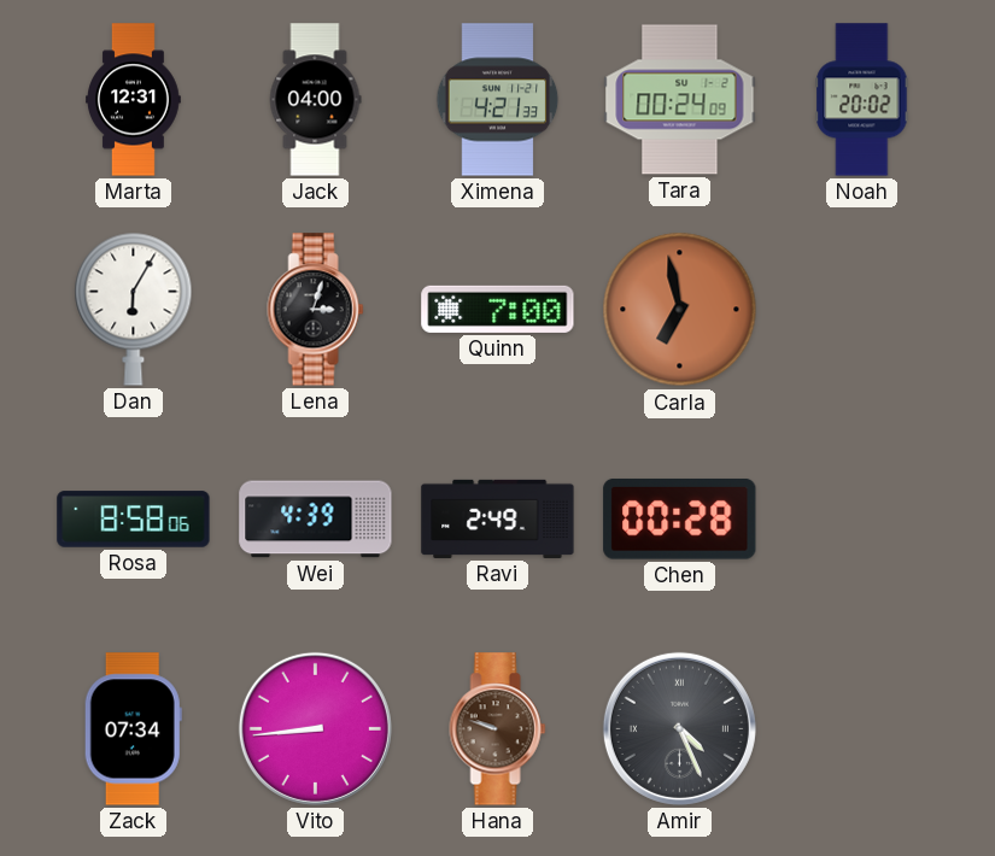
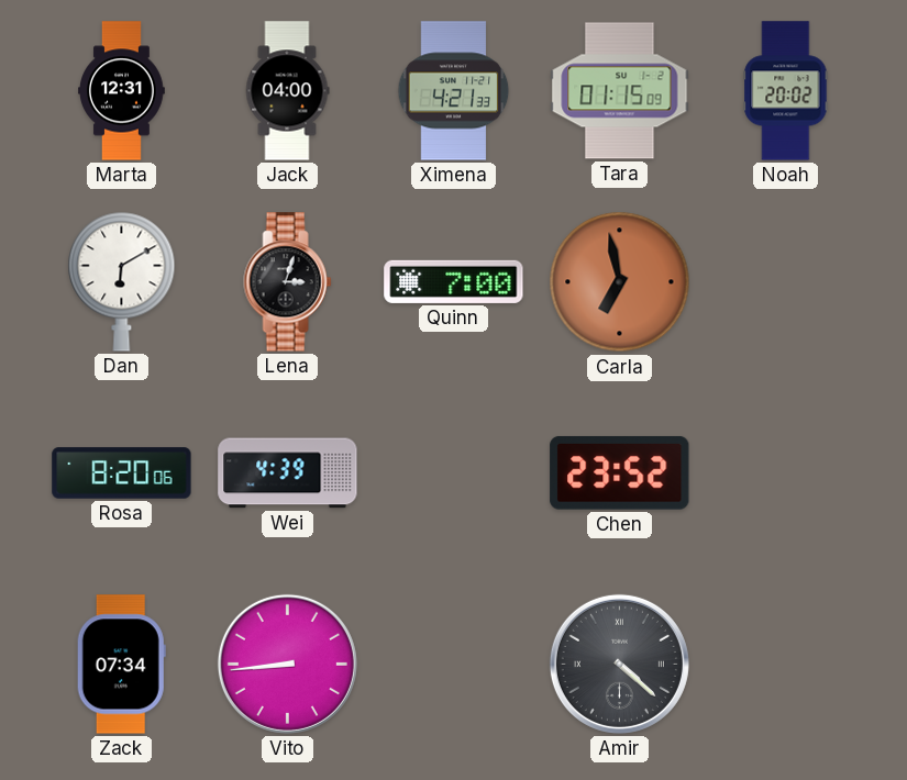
Tara: 00:24 -> 01:15
Dan: 6:05 -> 6:10
Rosa: 8:58 -> 8:20
Ravi: 2:49 -> none
Chen: 00:28 -> 23:52
Hana: 9:48 -> none
Amir: 4:26 -> 4:22
